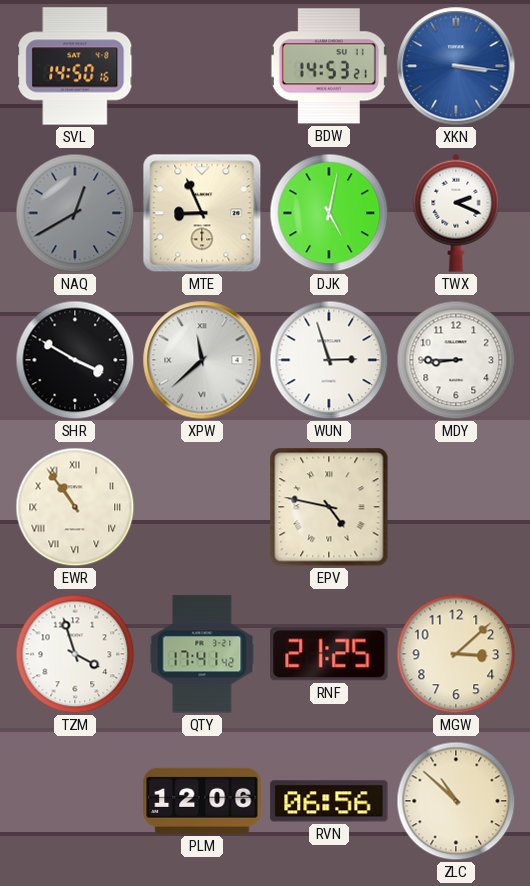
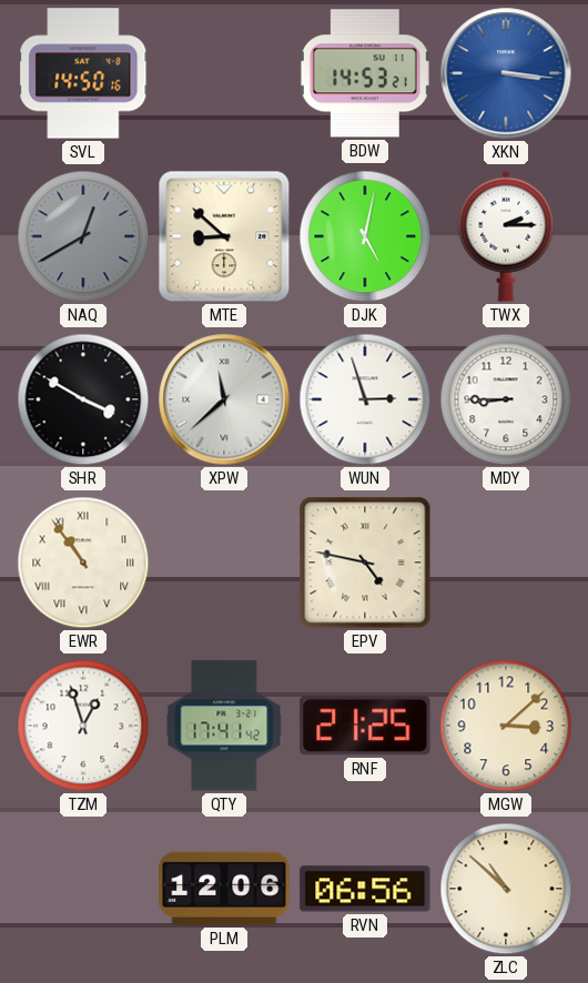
MTE: 8:56 -> 8:52
TWX: 2:19 -> 2:15
TZM: 3:57 -> 12:57
